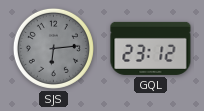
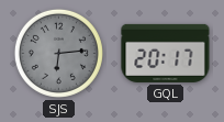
GQL: 23:12 -> 20:17
